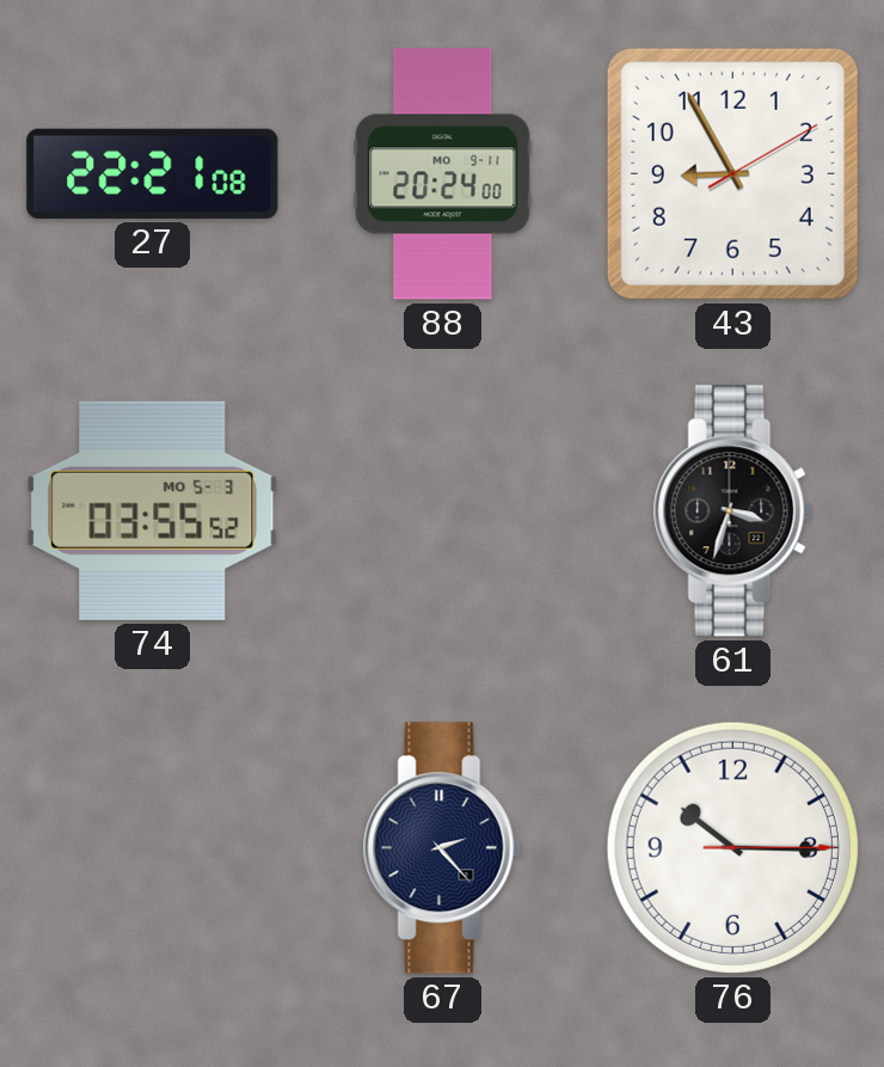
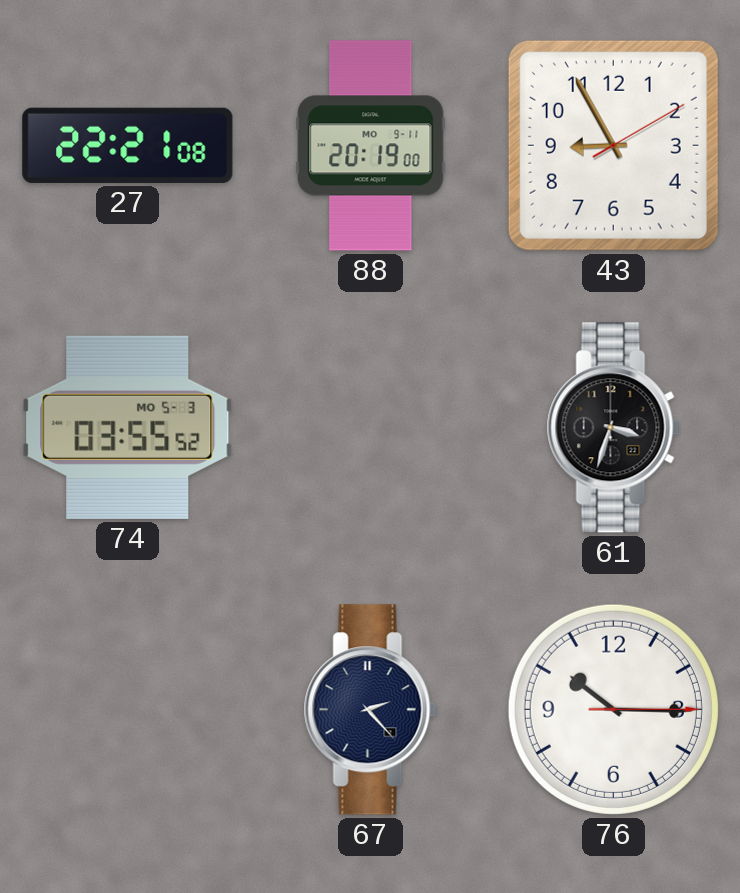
88: 20:24 -> 20:19
